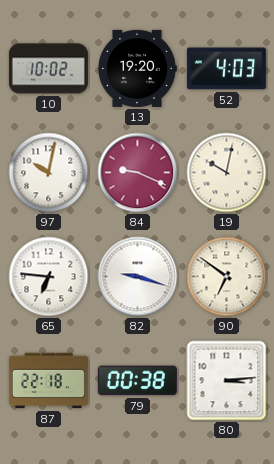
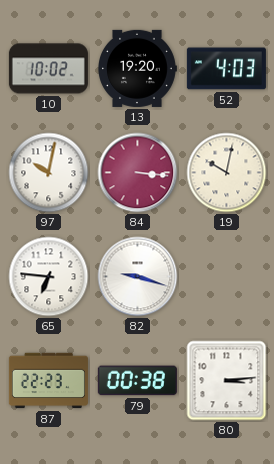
84: 9:19 -> 3:16
90: 6:51 -> none
87: 22:18 -> 22:23
